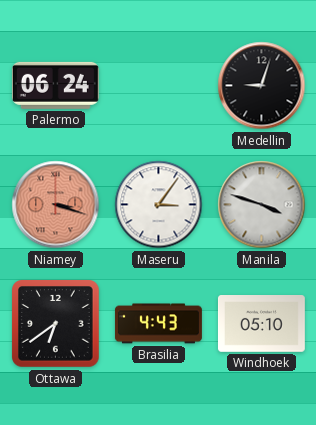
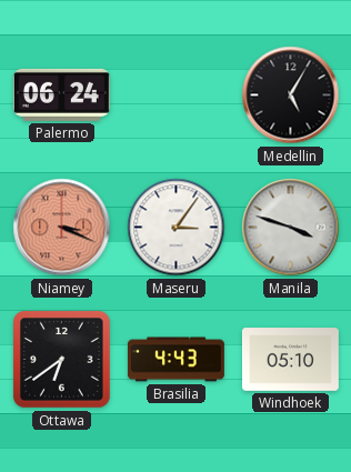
Medellin: 9:03 -> 5:05
Niamey: 3:18 -> 3:19
